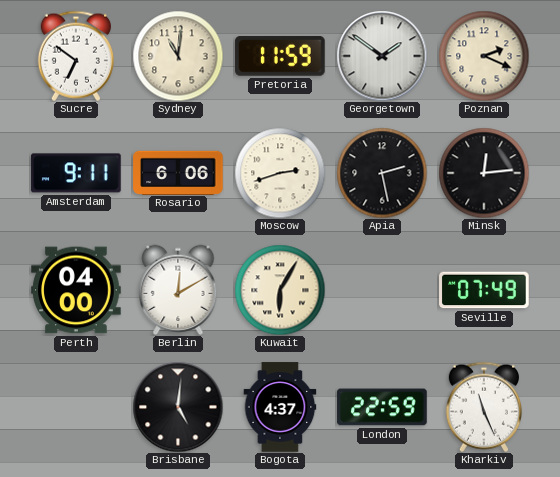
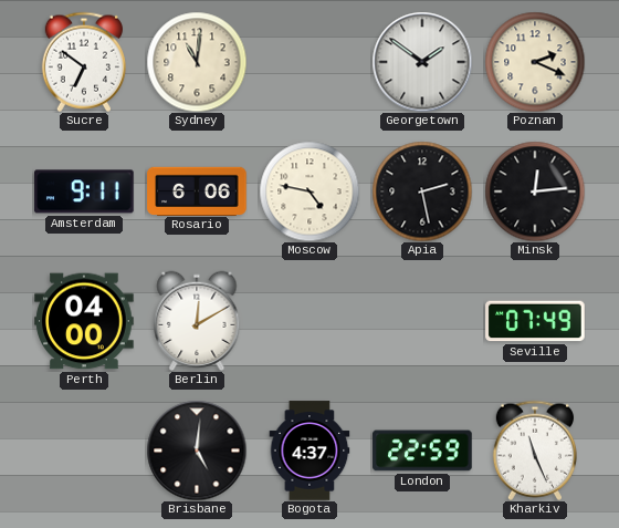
Pretoria: 11:59 -> none
Moscow: 2:42 -> 4:47
Kuwait: 6:05 -> none
